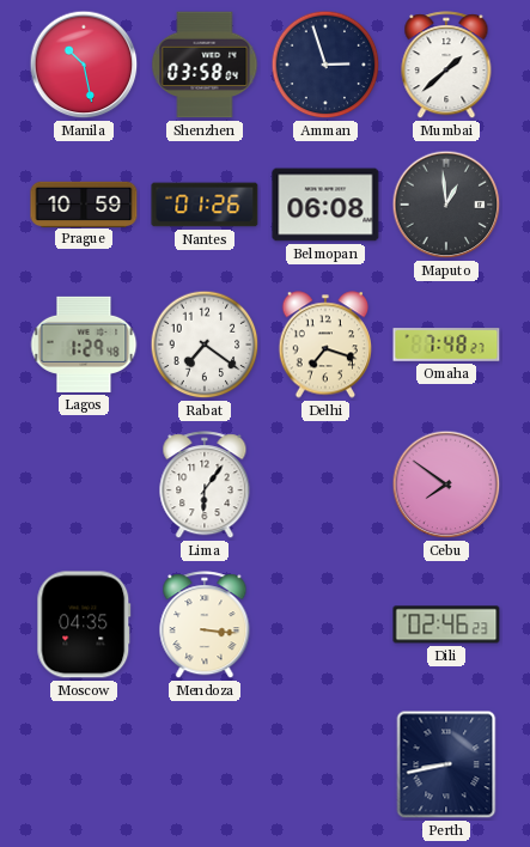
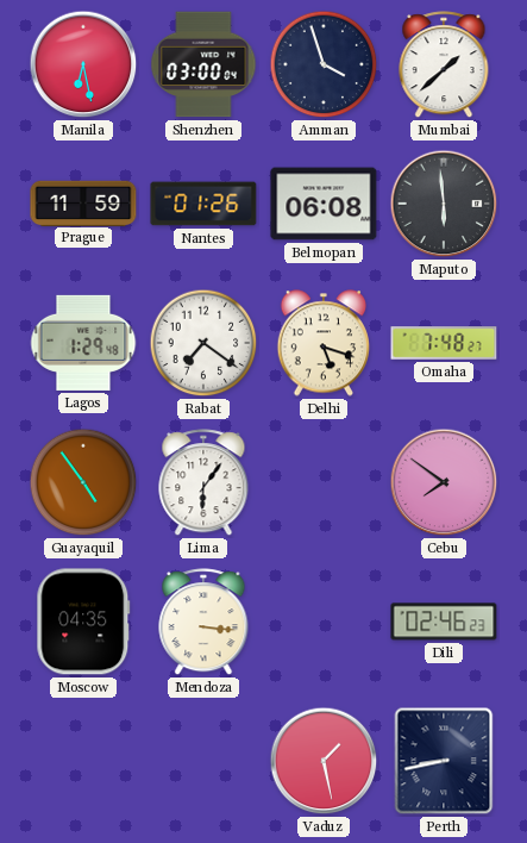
Manila: 10:28 -> 6:28
Shenzhen: 03:58 -> 03:00
Amman: 2:57 -> 3:57
Prague: 10:59 -> 11:59
Maputo: 12:59 -> 5:59
Delhi: 7:18 -> 5:18
Guayaquil: none -> 4:54
Vaduz: none -> 1:28
